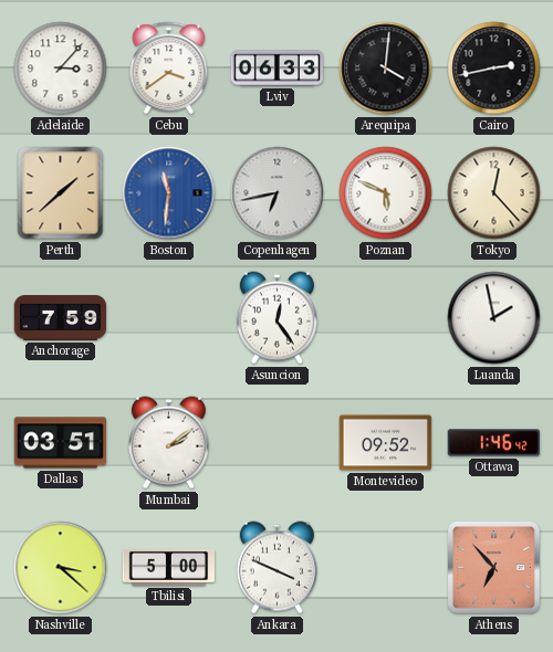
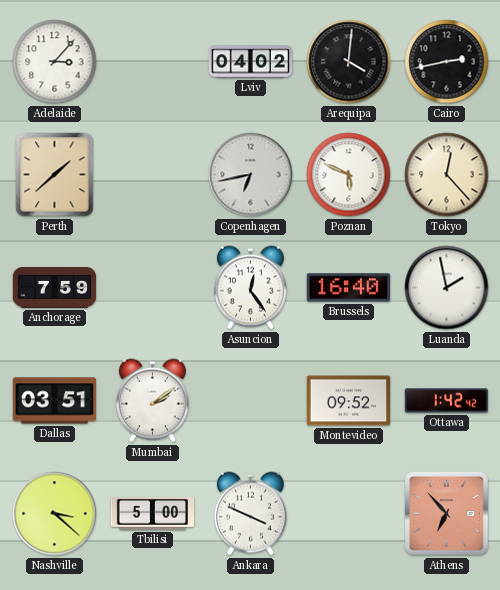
Cebu: 3:39 -> none
Lviv: 06:33 -> 04:02
Boston: 11:31 -> none
Brussels: none -> 16:40
Ottawa: 1:46 -> 1:42
